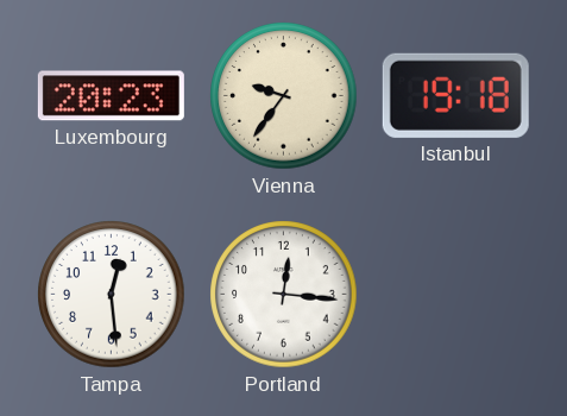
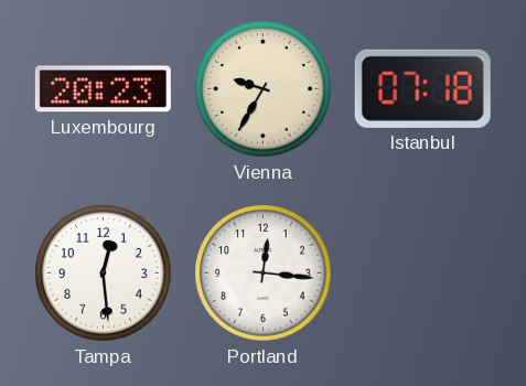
Vienna: 9:36 -> 9:35
Istanbul: 19:18 -> 07:18
